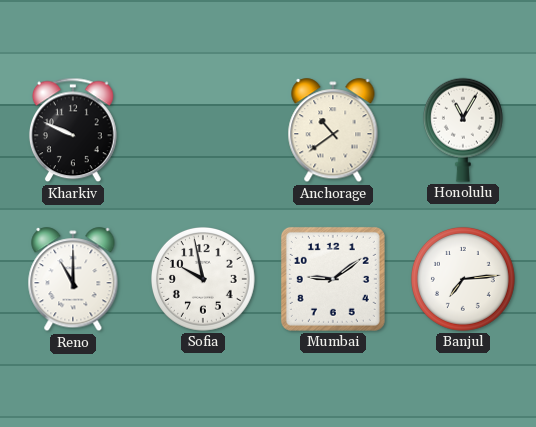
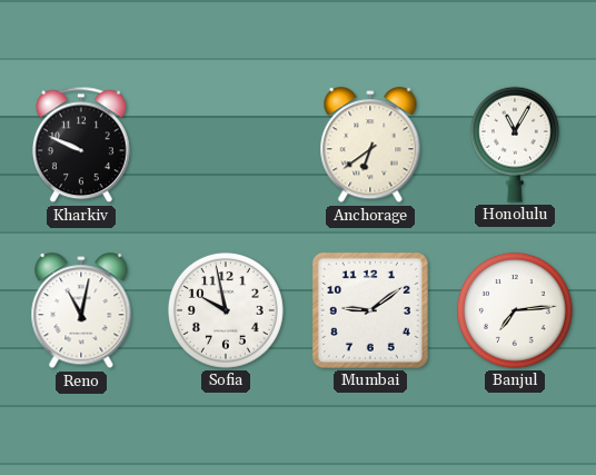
Anchorage: 10:39 -> 6:39
Reno: 11:00 -> 11:02
